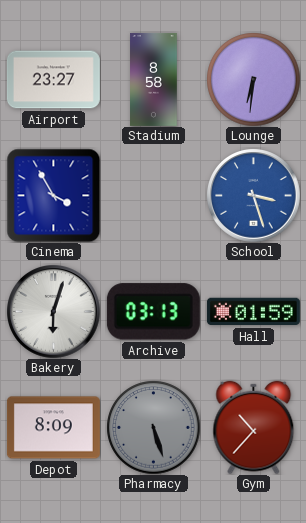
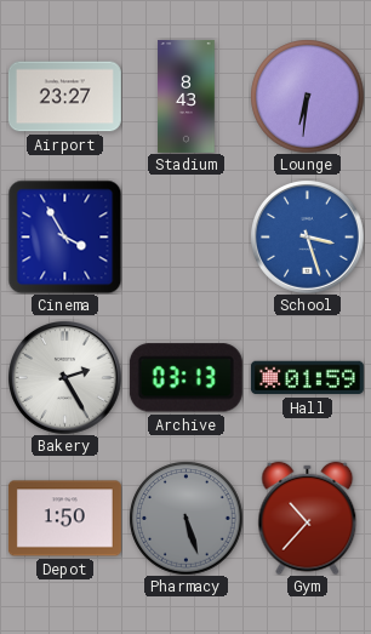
Stadium: 8:58 -> 8:43
Bakery: 6:03 -> 2:25
Depot: 8:09 -> 1:50
